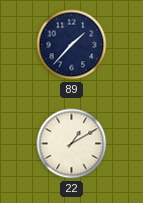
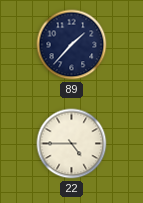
22: 1:10 -> 4:45
